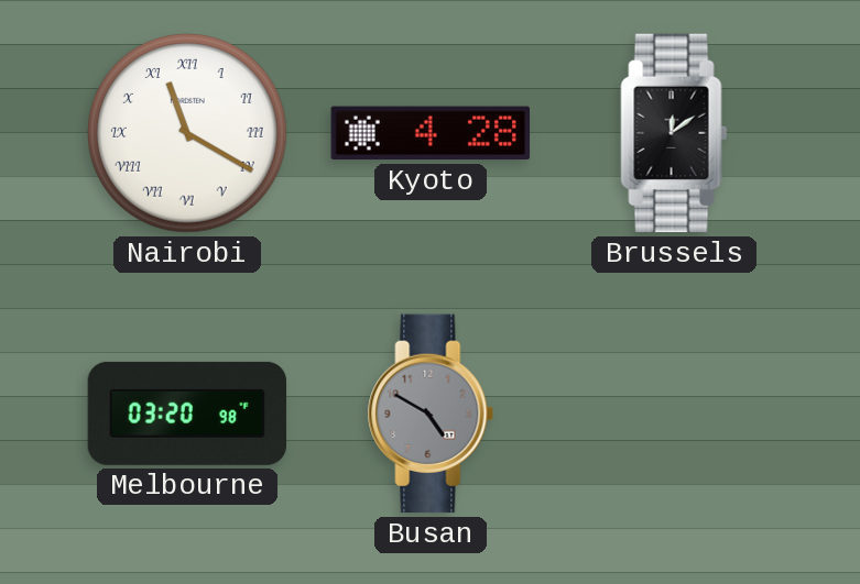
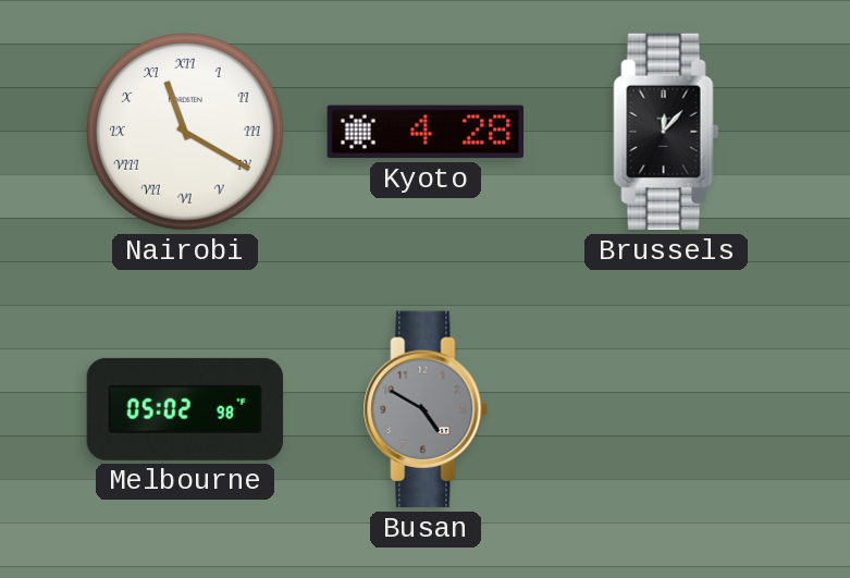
Brussels: 12:09 -> 12:07
Melbourne: 03:20 -> 05:02
